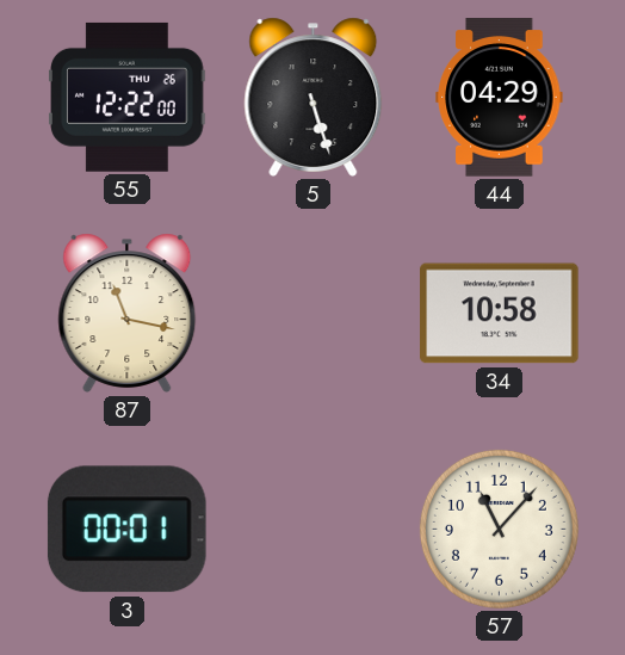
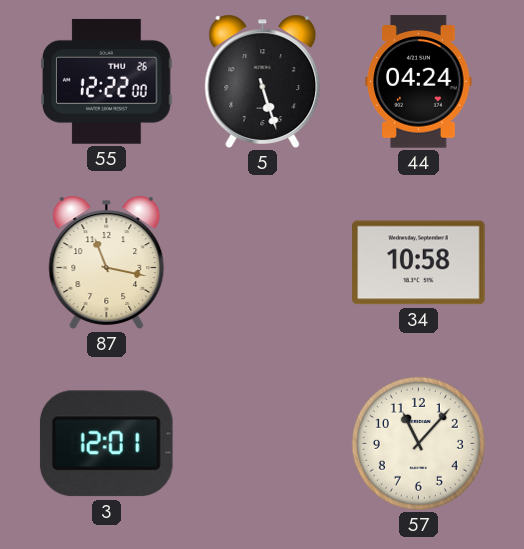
44: 04:29 -> 04:24
3: 00:01 -> 12:01
